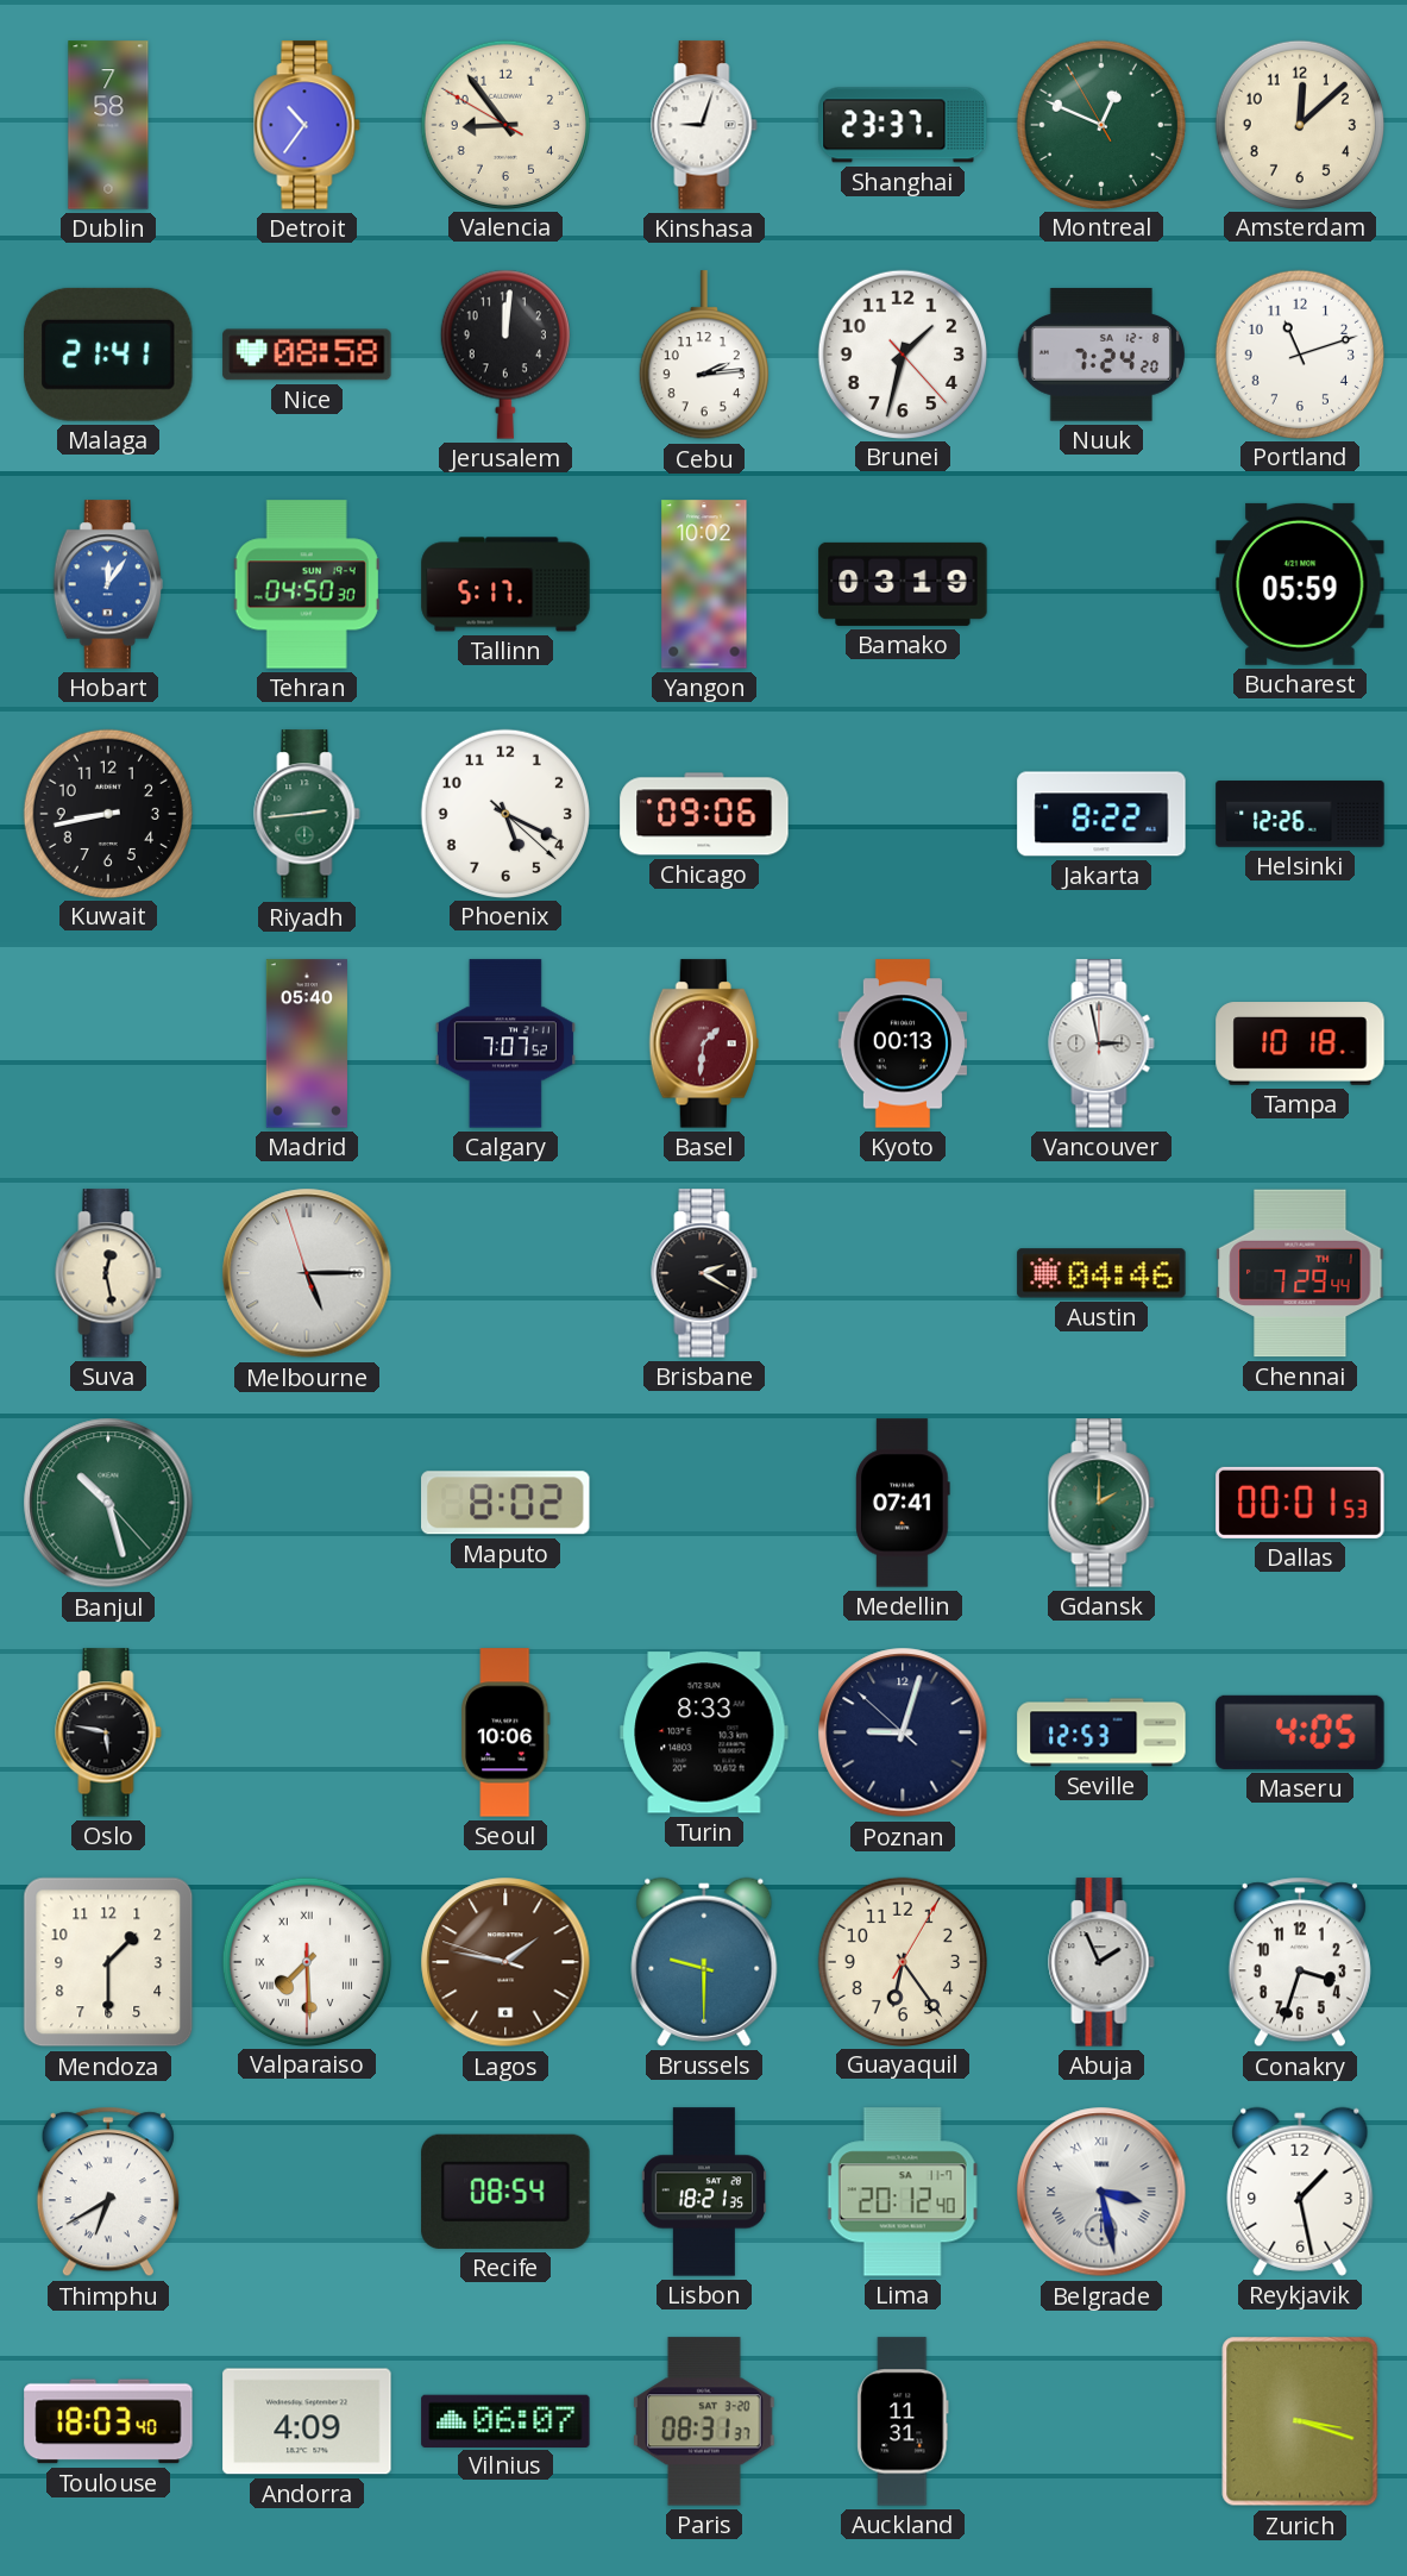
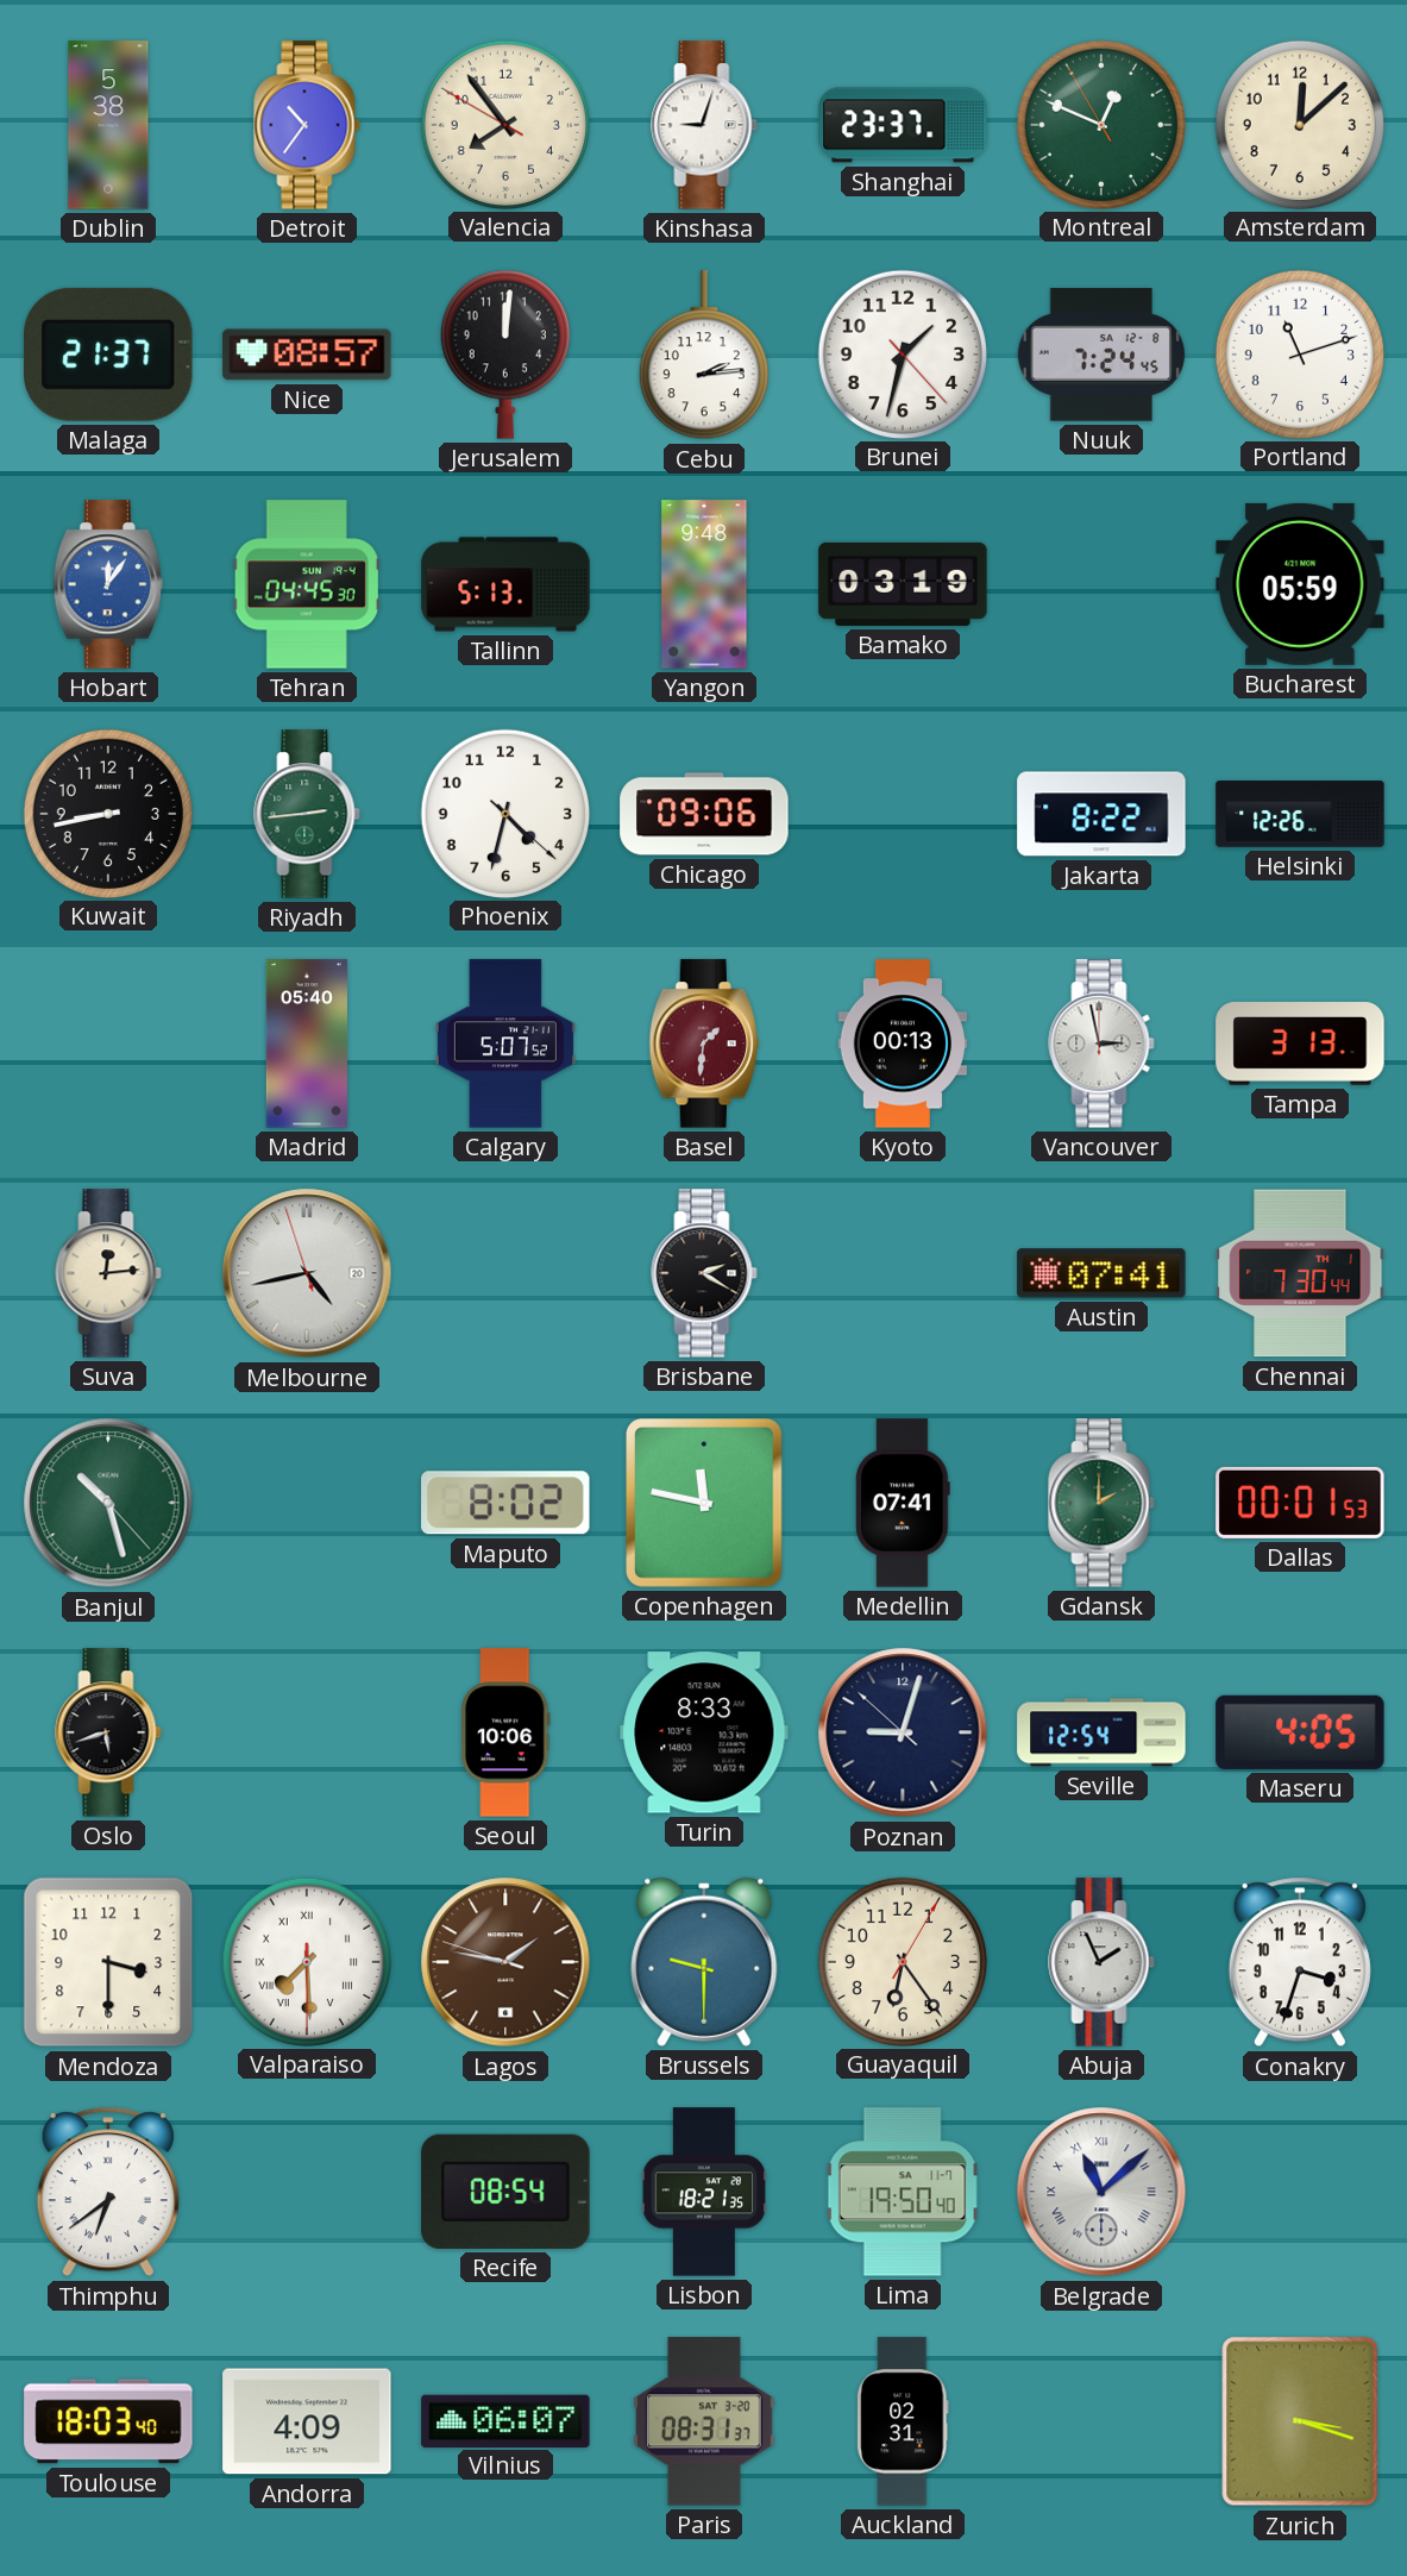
Dublin: 7:58 -> 5:38
Valencia: 8:53 -> 7:53
Malaga: 21:41 -> 21:37
Nice: 08:58 -> 08:57
Nuuk: 7:24:20 -> 7:24:45
Tehran: 04:50 -> 04:45
Tallinn: 5:17 -> 5:13
Yangon: 10:02 -> 9:48
Phoenix: 5:19 -> 4:32
Calgary: 7:07 -> 5:07
Tampa: 10:18 -> 3:13
Suva: 12:28 -> 12:14
Melbourne: 5:14 -> 4:42
Austin: 04:46 -> 07:41
Chennai: 7:29 -> 7:30
Copenhagen: none -> 11:47
Oslo: 5:47 -> 5:42
Seville: 12:53 -> 12:54
Mendoza: 1:30 -> 3:30
Thimphu: 6:40 -> 6:39
Lima: 20:12 -> 19:50
Belgrade: 3:28 -> 11:08
Reykjavik: 1:28 -> none
Auckland: 11:31 -> 02:31
